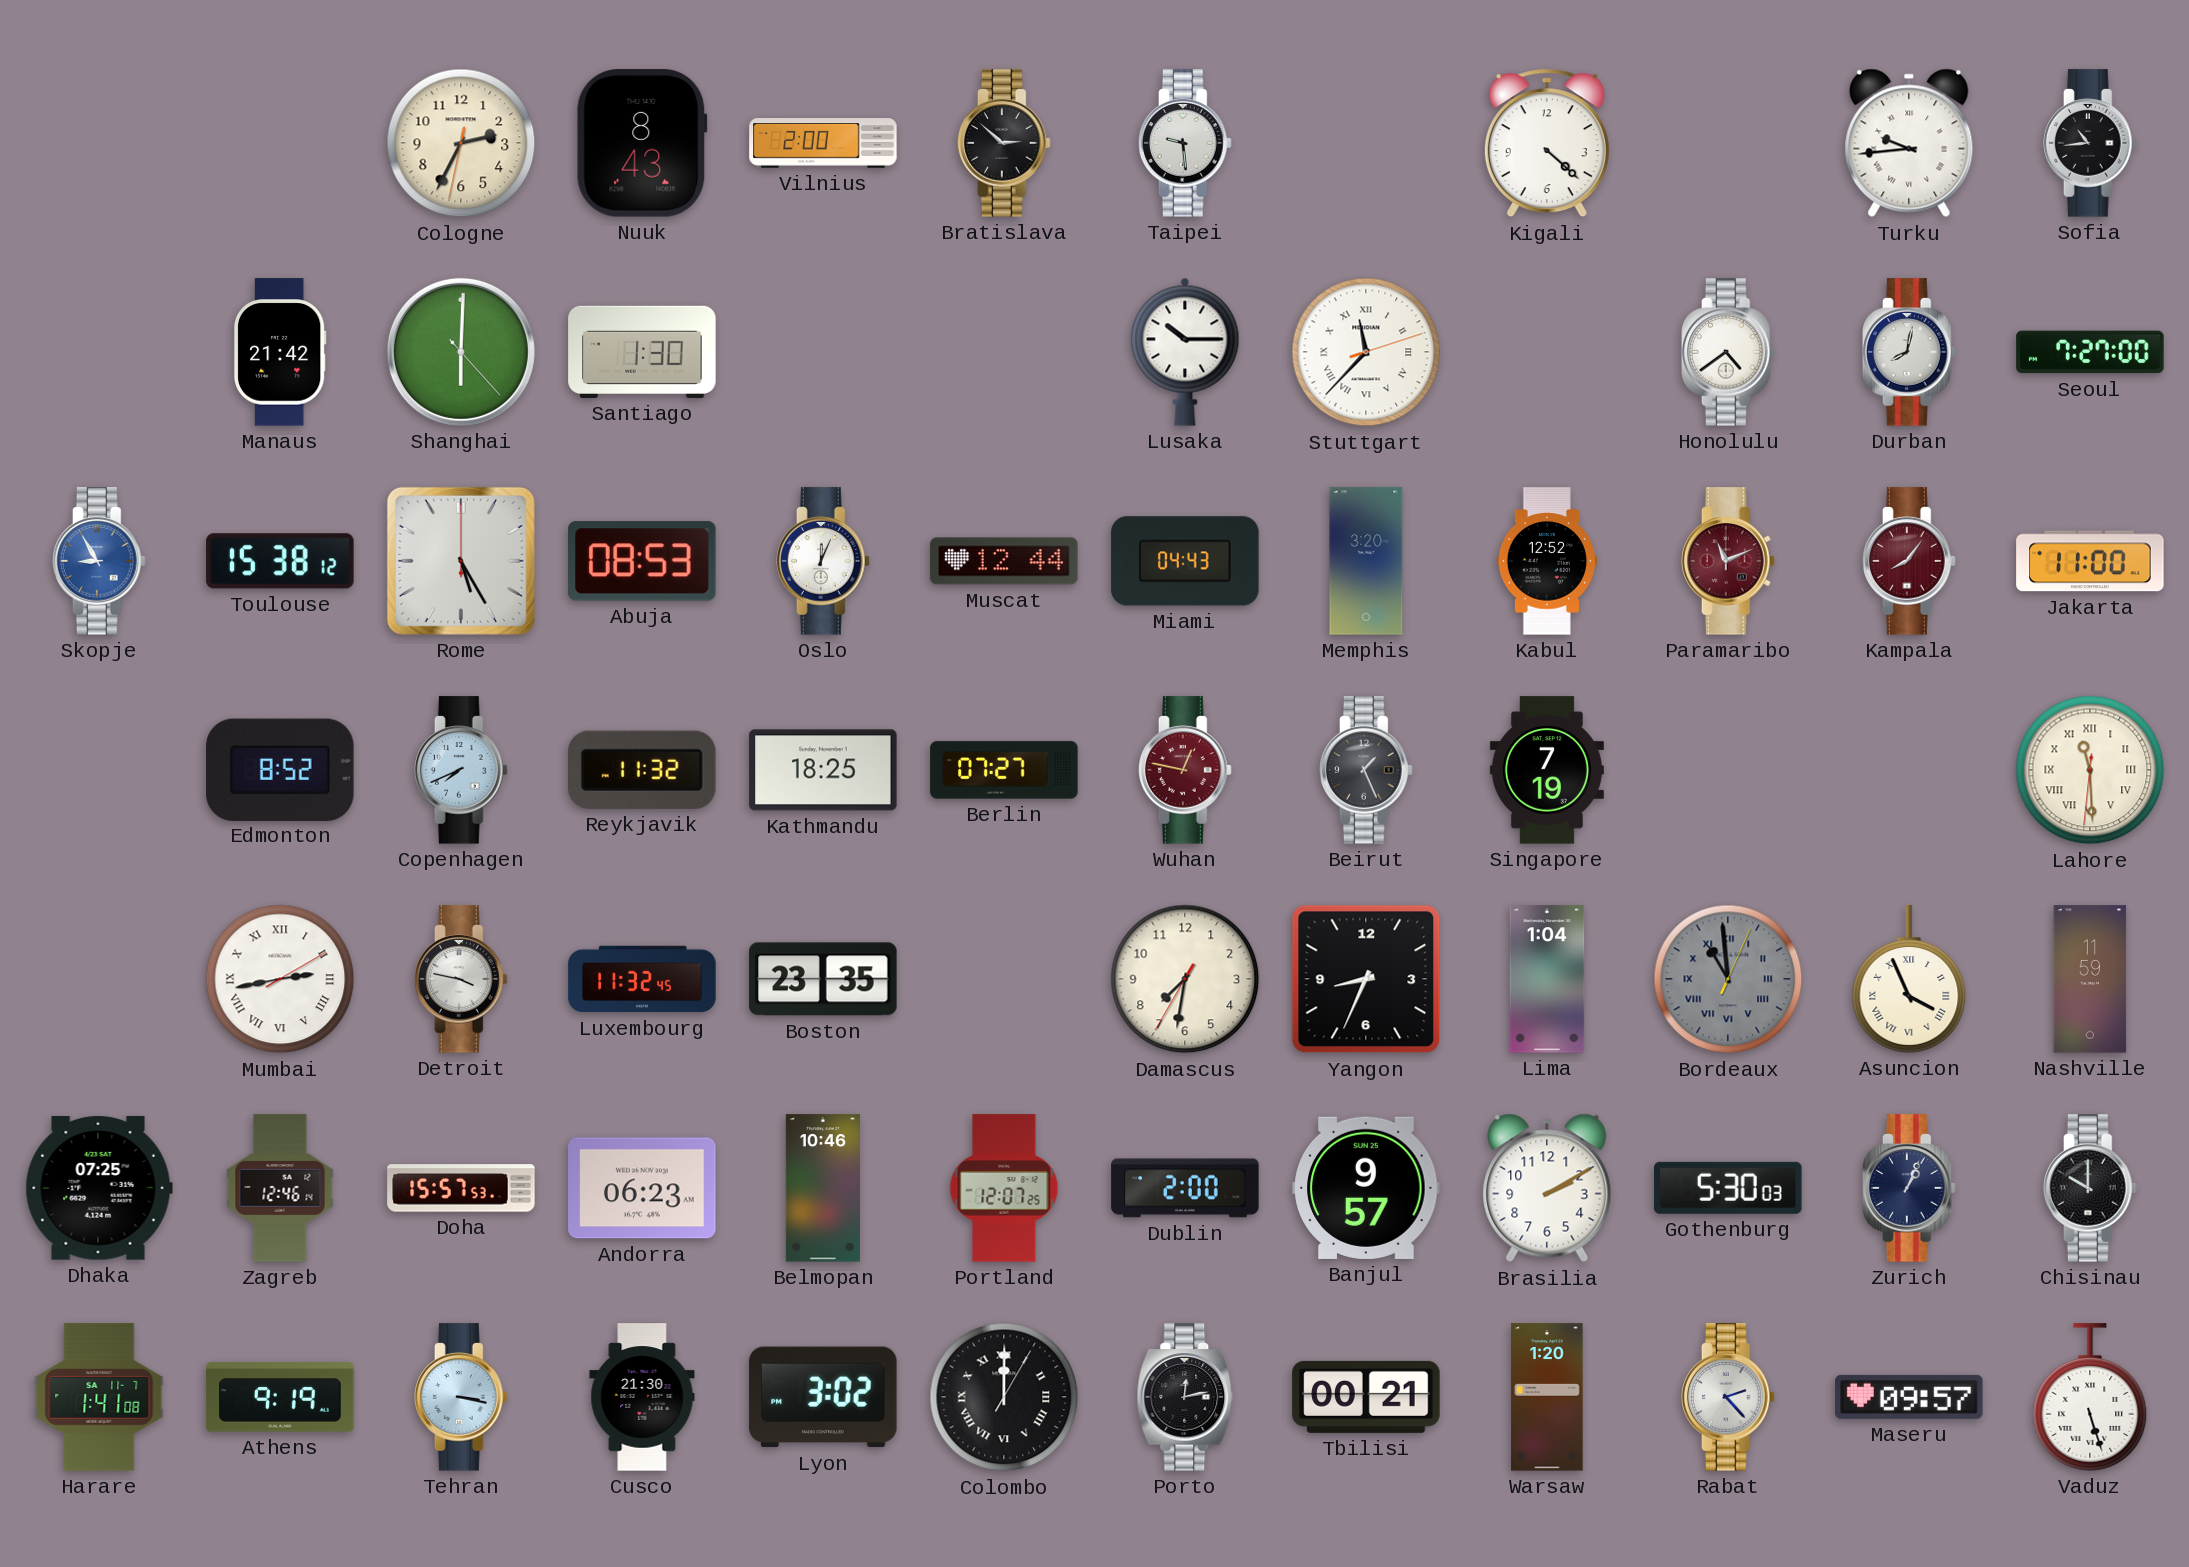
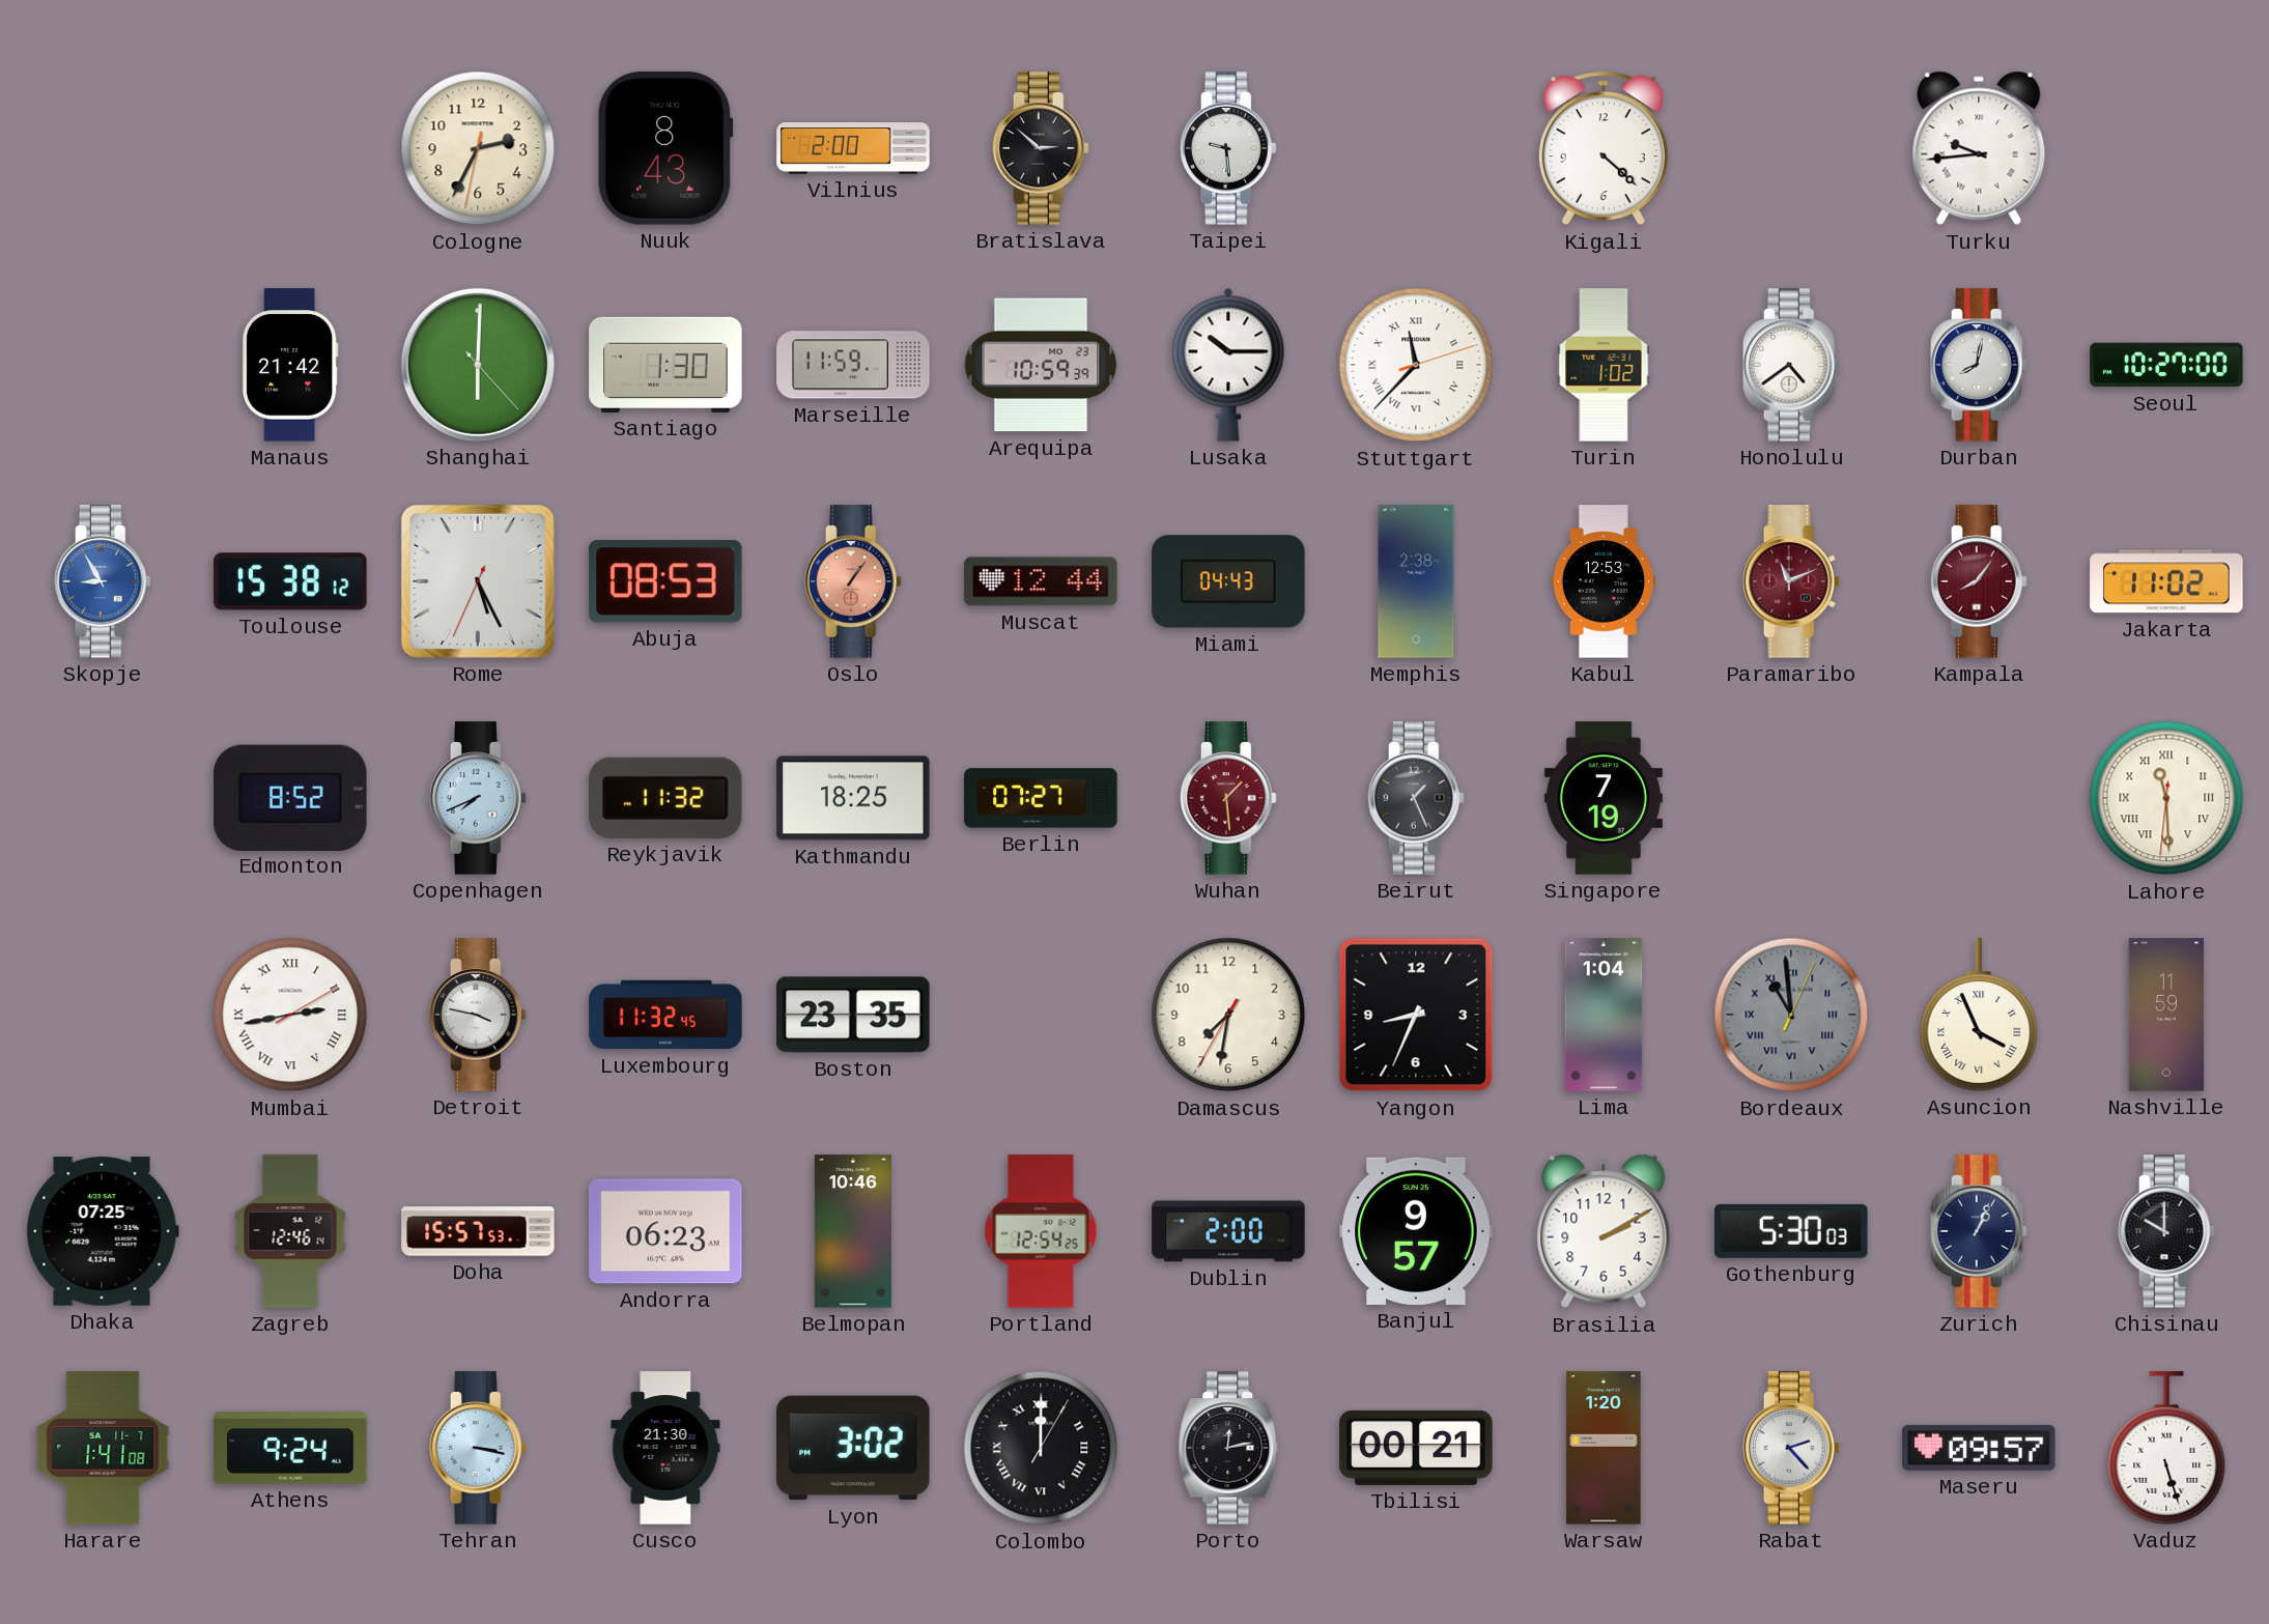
Sofia: 10:44 -> none
Marseille: none -> 11:59
Arequipa: none -> 10:59
Turin: none -> 1:02
Seoul: 7:27 -> 10:27
Rome: 5:25:00 -> 5:25:34
Oslo: 12:04 -> 1:06
Oslo dial: white -> salmon
Memphis: 3:20 -> 2:38
Kabul: 12:52 -> 12:53
Jakarta: 11:00 -> 11:02
Wuhan: 12:47 -> 1:29
Portland: 12:07 -> 12:54
Athens: 9:19 -> 9:24
